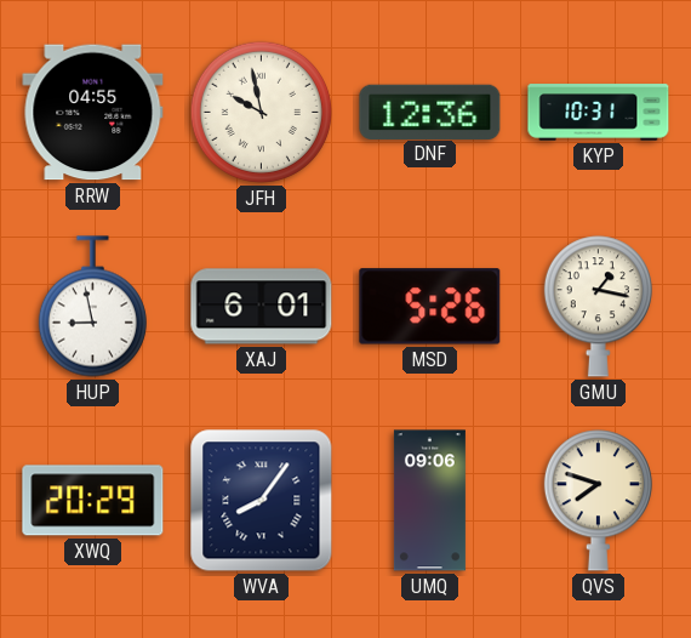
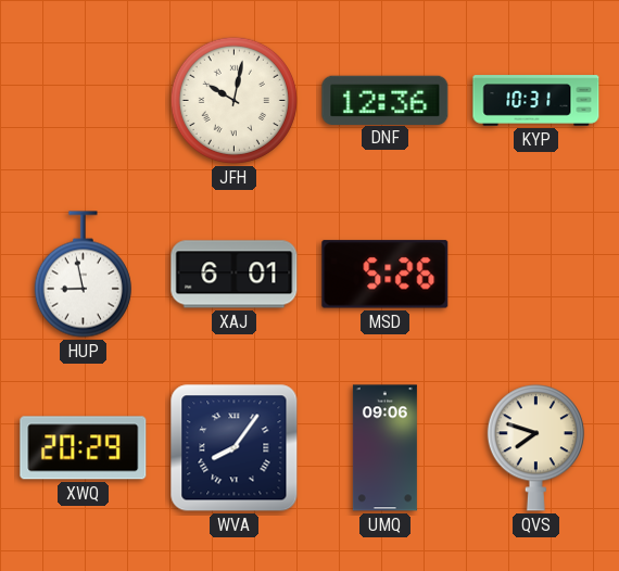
RRW: 04:55 -> none
JFH: 9:58 -> 10:02
GMU: 1:17 -> none
